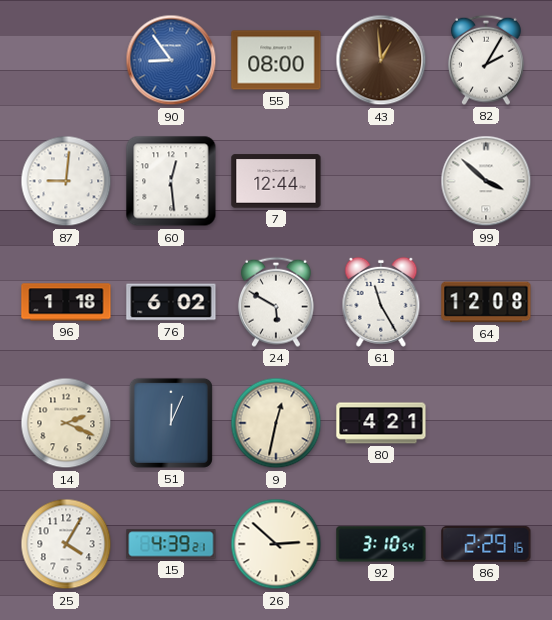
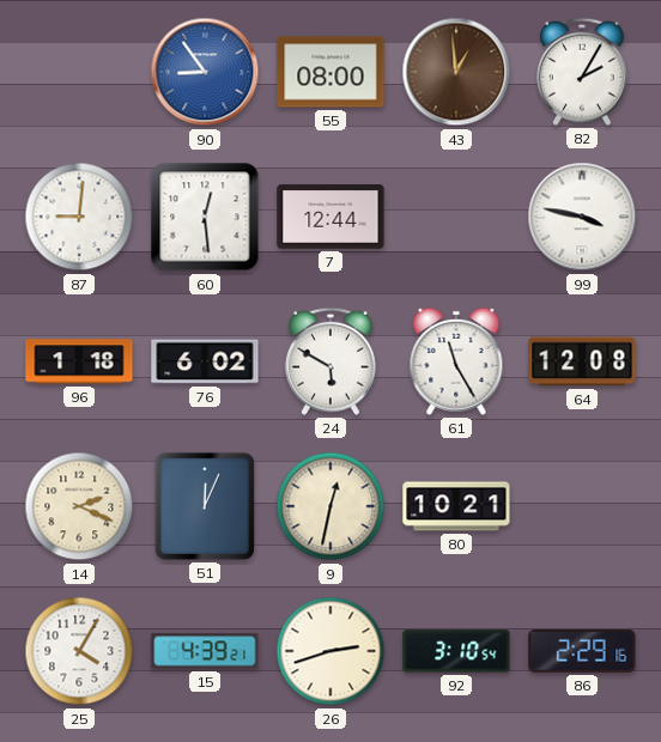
99: 3:52 -> 3:47
80: 4:21 -> 10:21
26: 2:52 -> 2:42
